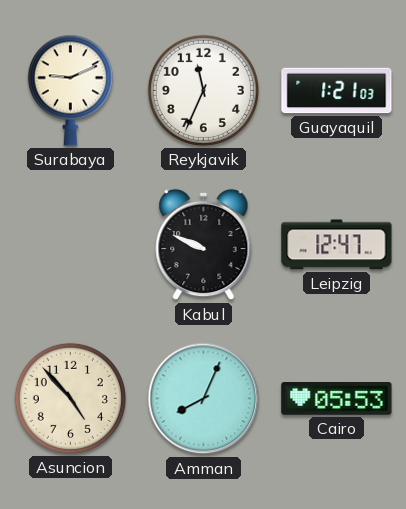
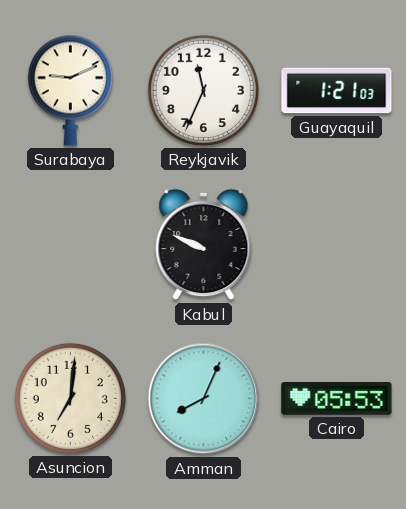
Leipzig: 12:47 -> none
Asuncion: 4:53 -> 7:01
